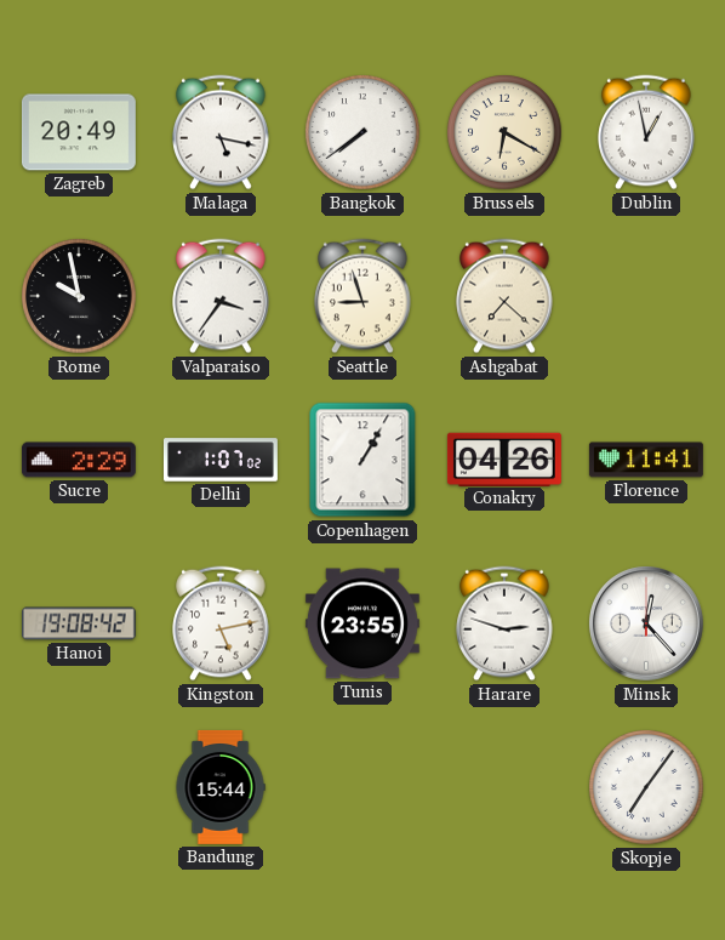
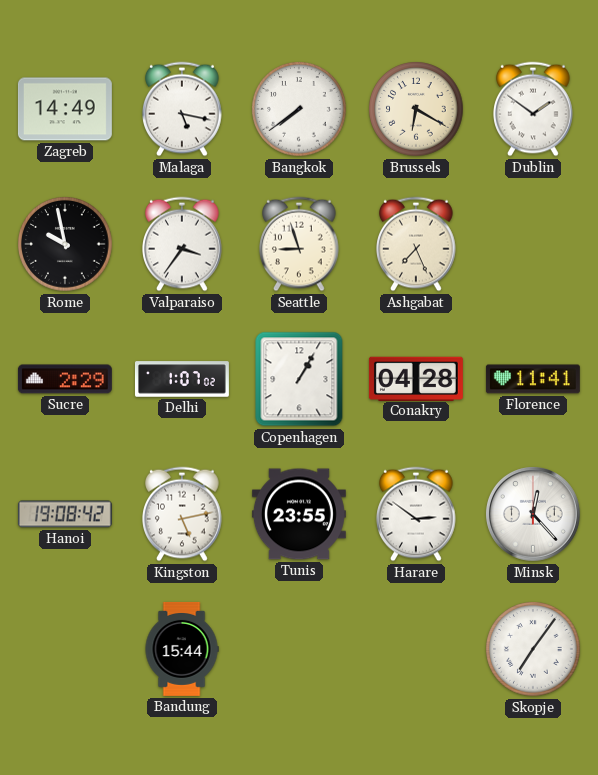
Zagreb: 20:49 -> 14:49
Dublin: 12:58 -> 1:51
Ashgabat: 7:22 -> 7:26
Conakry: 04:26 -> 04:28
Harare: 2:48 -> 2:51
